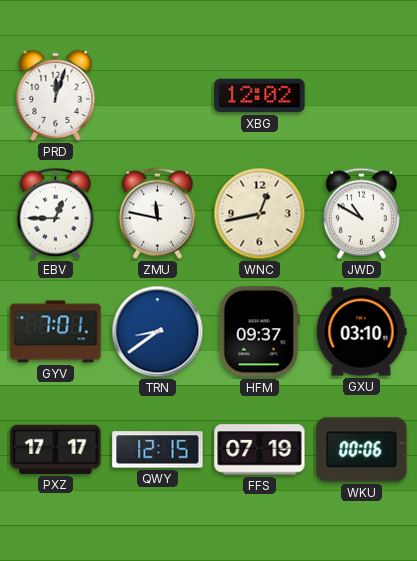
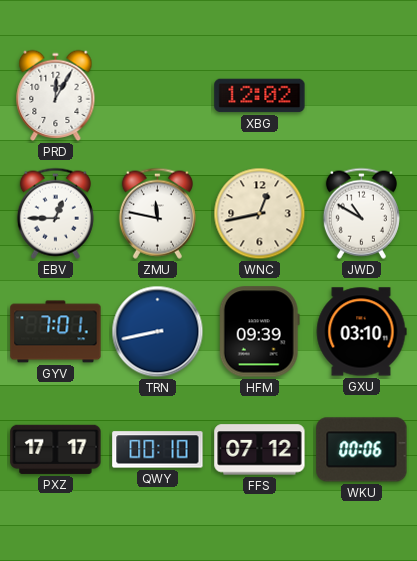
PRD: 12:03 -> 12:05
TRN: 8:39 -> 8:43
HFM: 09:37 -> 09:39
QWY: 12:15 -> 00:10
FFS: 07:19 -> 07:12
